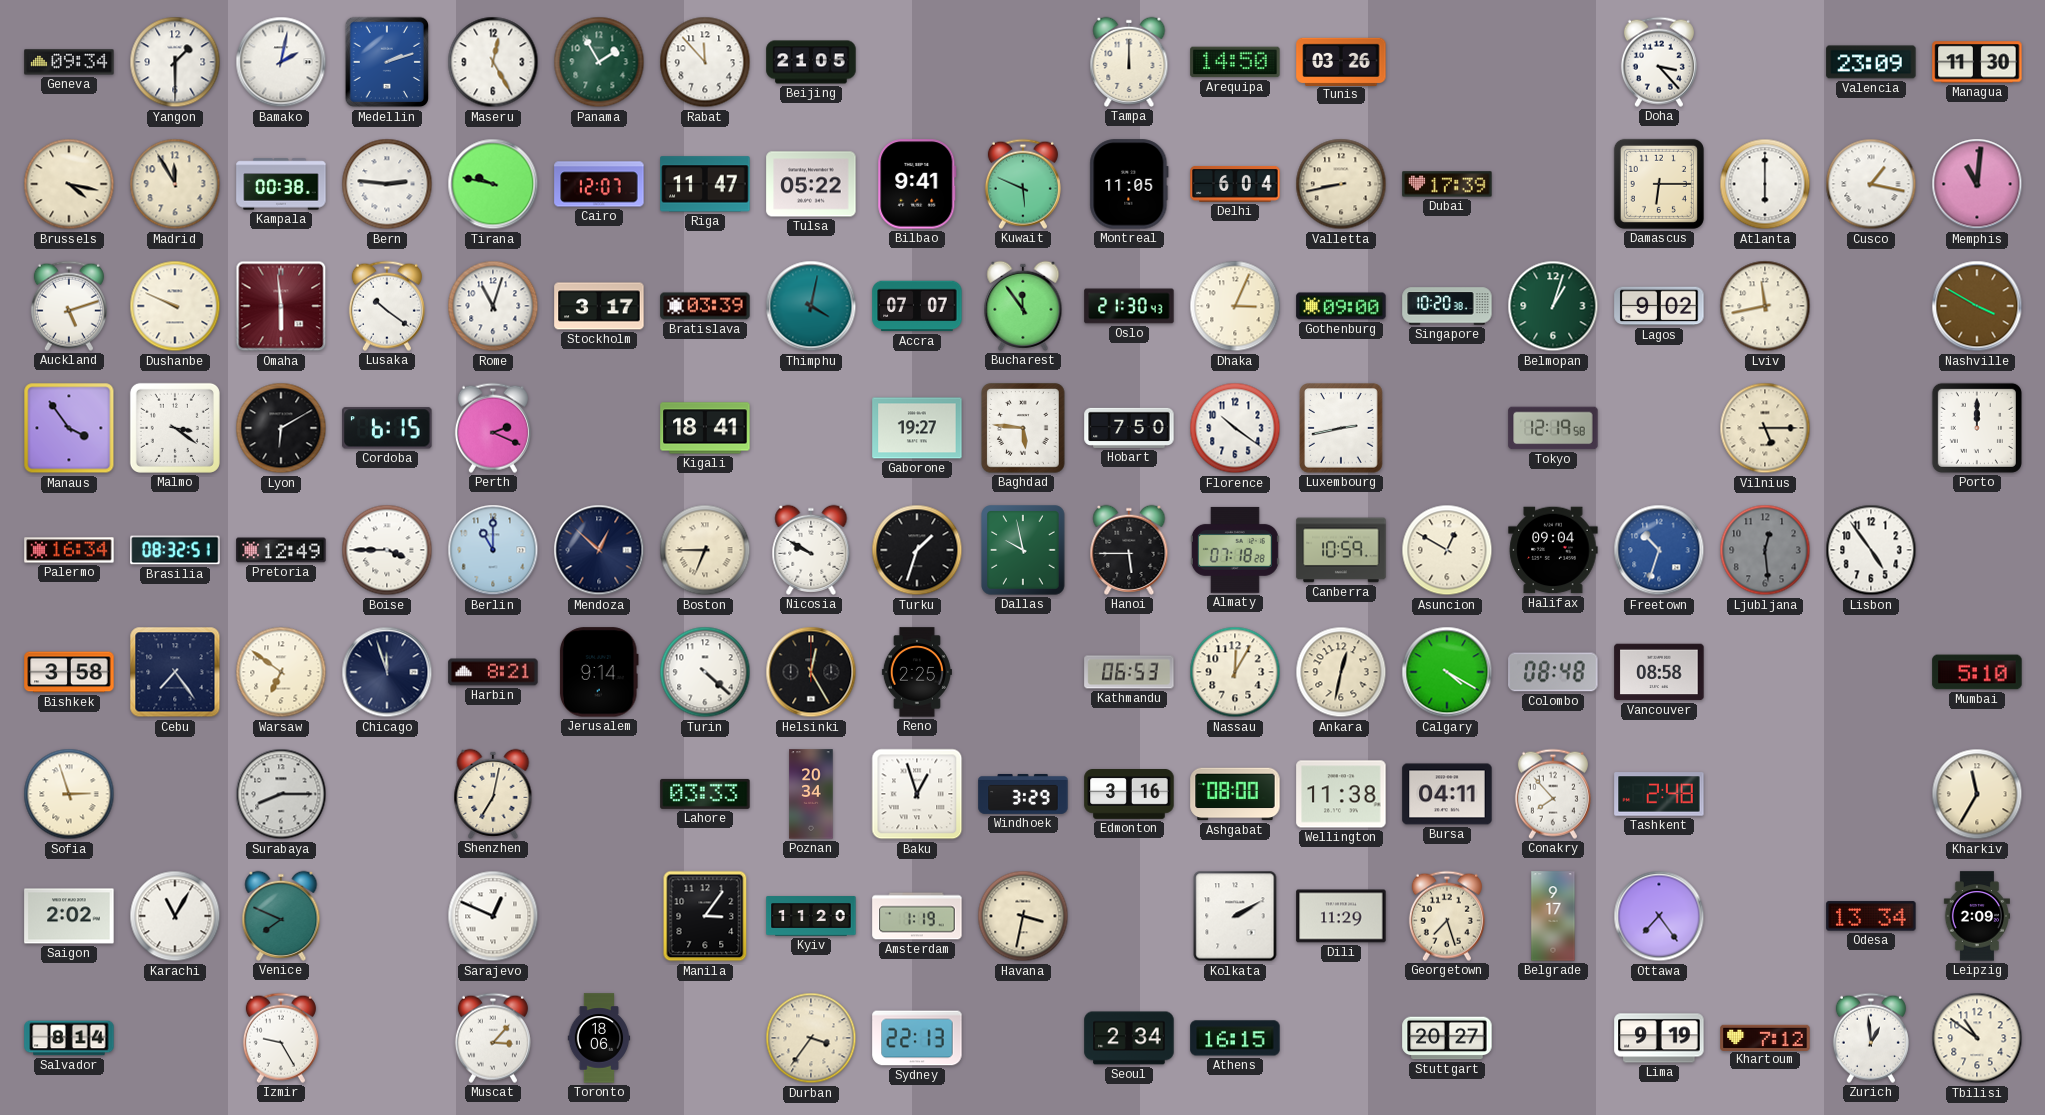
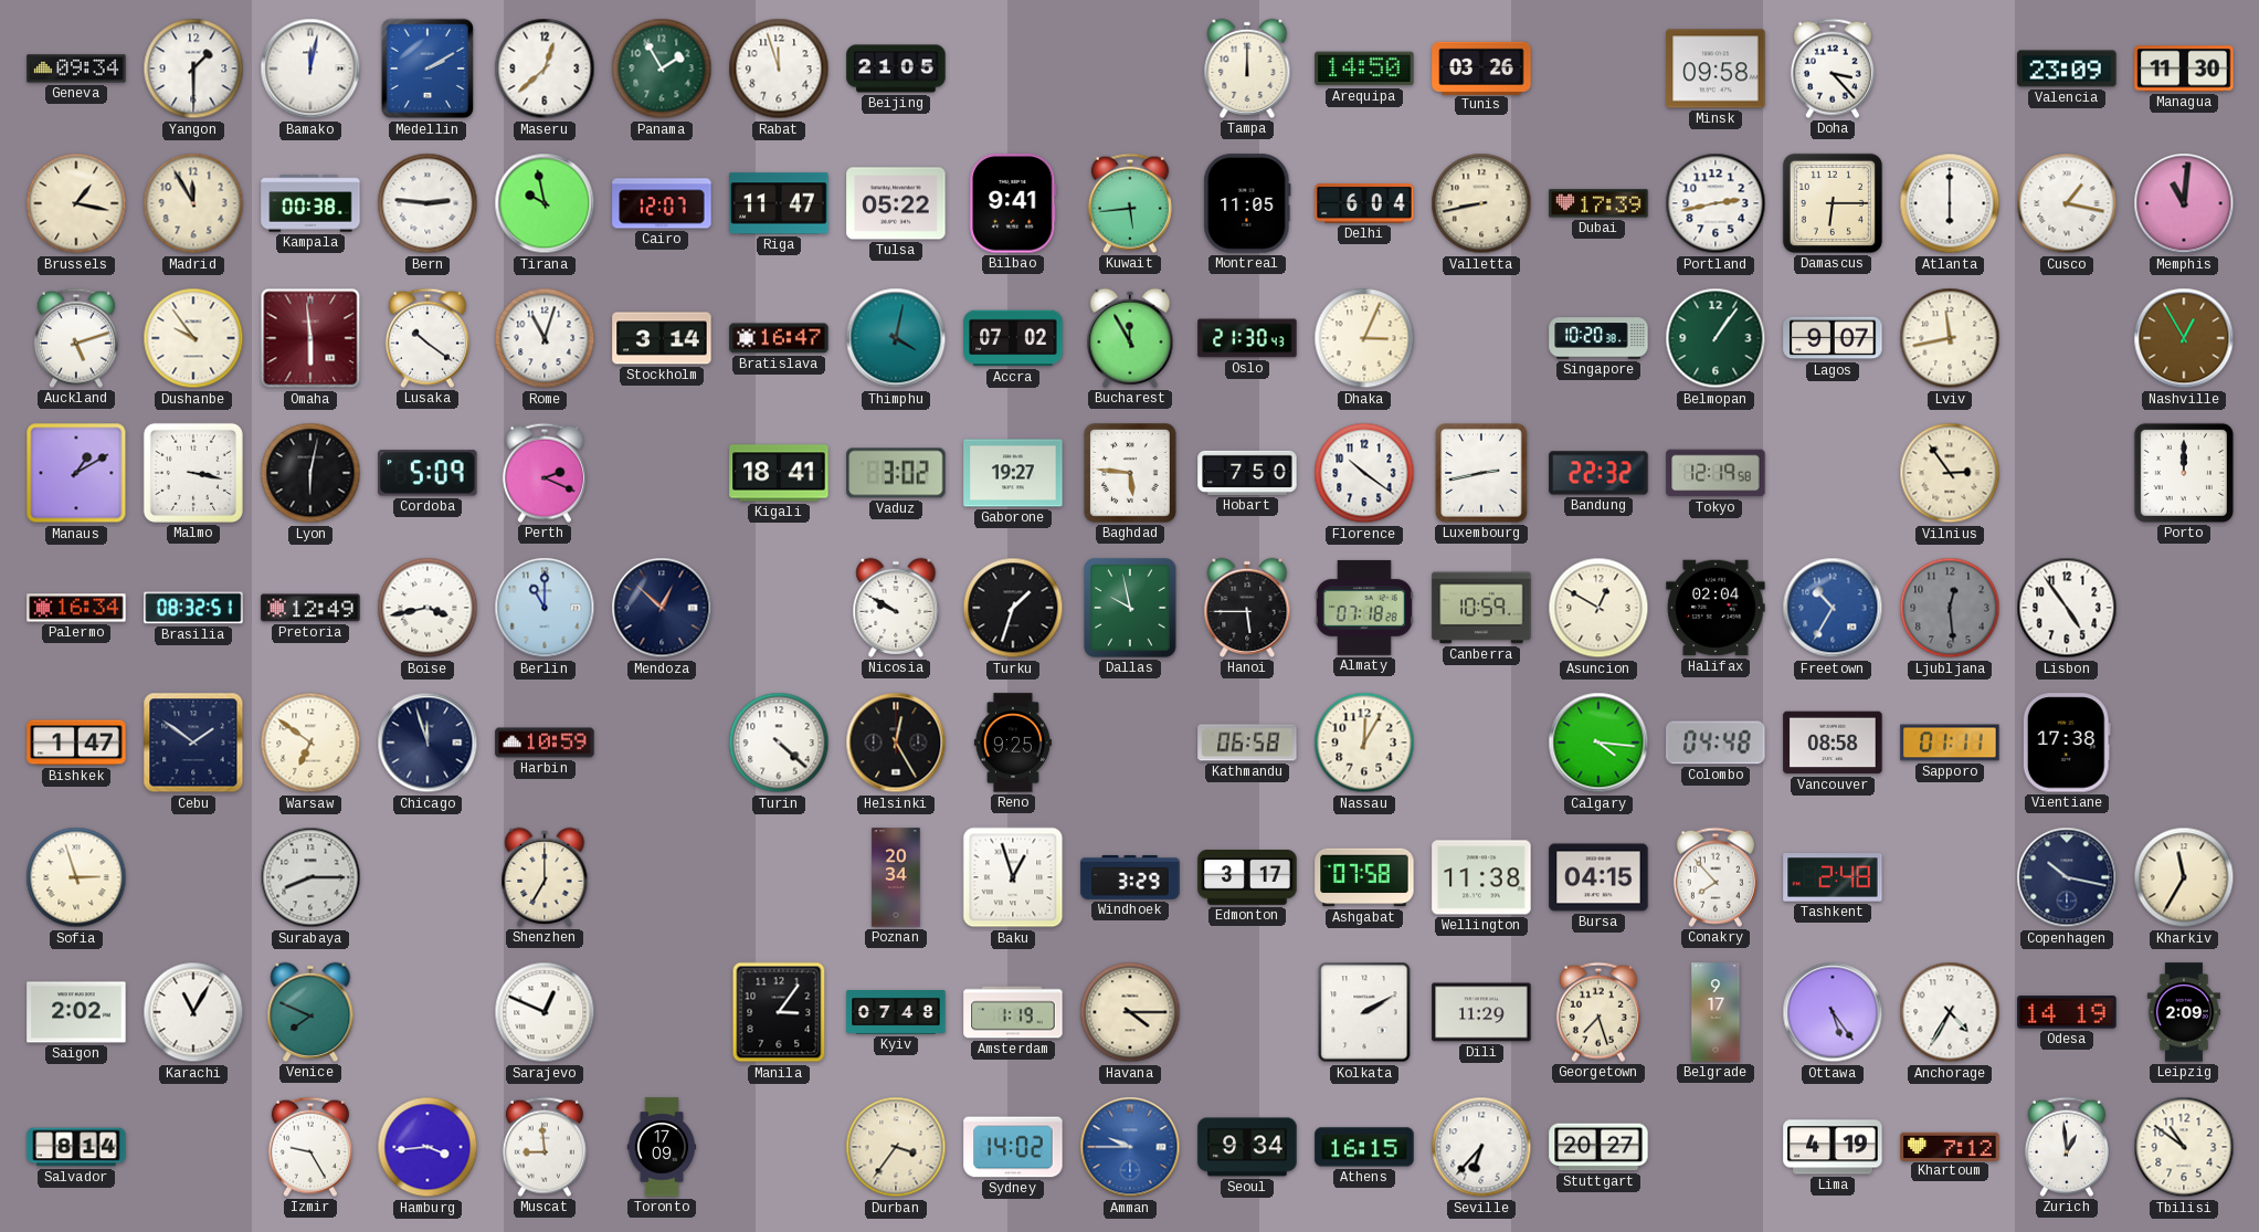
Bamako: 2:02 -> 12:02
Medellin: 2:12 -> 2:10
Maseru: 12:25 -> 12:38
Rabat: 11:53 -> 11:57
Minsk: none -> 09:58
Brussels: 4:17 -> 1:17
Tirana: 9:47 -> 9:58
Kuwait: 5:49 -> 5:44
Portland: none -> 2:43
Dushanbe: 9:49 -> 9:54
Stockholm: 3:17 -> 3:14
Bratislava: 03:39 -> 16:47
Accra: 07:07 -> 07:02
Bucharest: 11:54 -> 11:55
Gothenburg: 09:00 -> none
Belmopan: 1:03 -> 1:06
Lagos: 9:02 -> 9:07
Nashville: 3:50 -> 12:55
Manaus: 3:54 -> 1:10
Malmo: 3:21 -> 3:17
Lyon: 6:10 -> 6:02
Cordoba: 6:15 -> 5:09
Vaduz: none -> 3:02
Bandung: none -> 22:32
Vilnius: 5:15 -> 2:54
Boise: 3:45 -> 3:43
Boston: 6:45 -> none
Halifax: 09:04 -> 02:04
Freetown: 10:33 -> 10:35
Bishkek: 3:58 -> 1:47
Cebu: 7:24 -> 1:51
Harbin: 8:21 -> 10:59
Jerusalem: 9:14 -> none
Reno: 2:25 -> 9:25
Kathmandu: 06:53 -> 06:58
Ankara: 12:32 -> none
Calgary: 4:20 -> 4:16
Colombo: 08:48 -> 04:48
Sapporo: none -> 01:11
Vientiane: none -> 17:38
Mumbai: 5:10 -> none
Shenzhen: 7:02 -> 7:00
Lahore: 03:33 -> none
Edmonton: 3:16 -> 3:17
Ashgabat: 08:00 -> 07:58
Bursa: 04:11 -> 04:15
Copenhagen: none -> 10:17
Kyiv: 11:20 -> 07:48
Havana: 3:32 -> 4:15
Ottawa: 7:24 -> 5:24
Anchorage: none -> 4:35
Odesa: 13:34 -> 14:19
Hamburg: none -> 3:44
Muscat: 3:07 -> 8:59
Toronto: 18:06 -> 17:09
Sydney: 22:13 -> 14:02
Amman: none -> 9:45
Seoul: 2:34 -> 9:34
Seville: none -> 6:37
Lima: 9:19 -> 4:19
